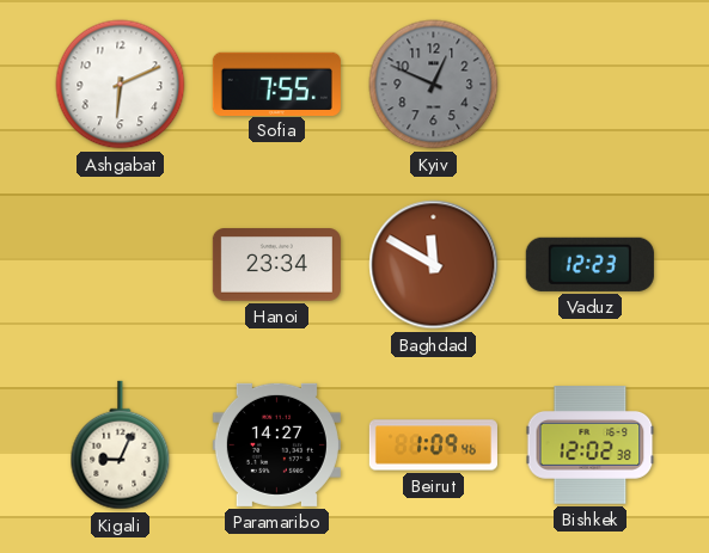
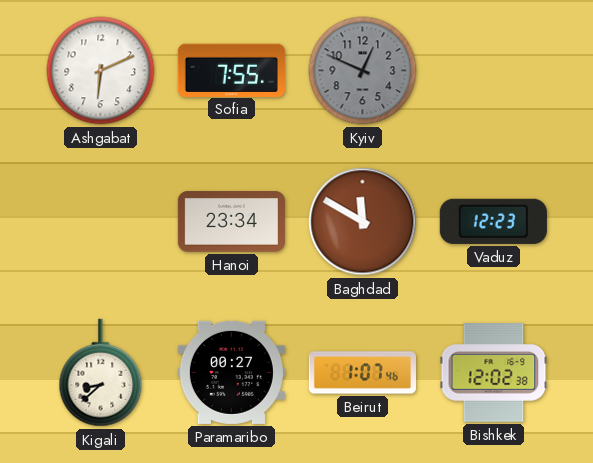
Kigali: 9:04 -> 8:38
Paramaribo: 14:27 -> 00:27
Beirut: 1:09 -> 1:07
